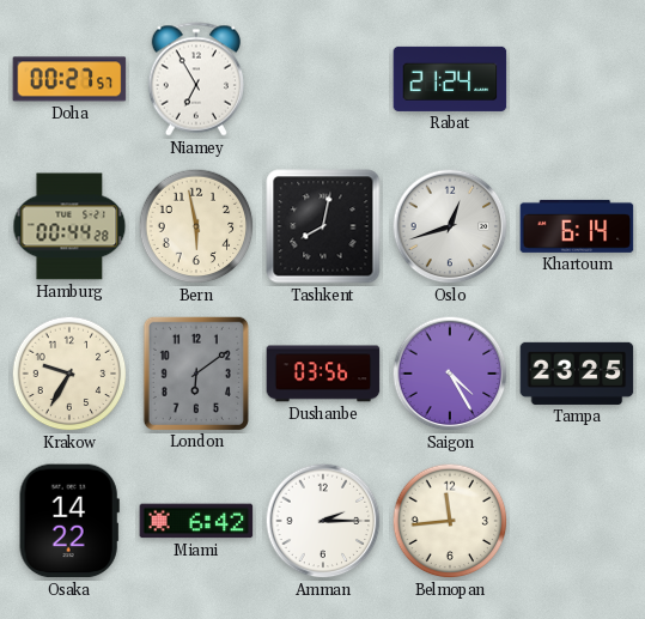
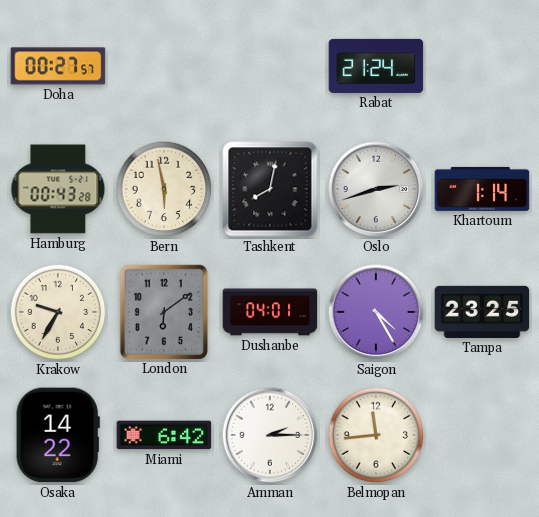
Niamey: 6:55 -> none
Hamburg: 00:44 -> 00:43
Oslo: 12:42 -> 2:42
Khartoum: 6:14 -> 1:14
Dushanbe: 03:56 -> 04:01
